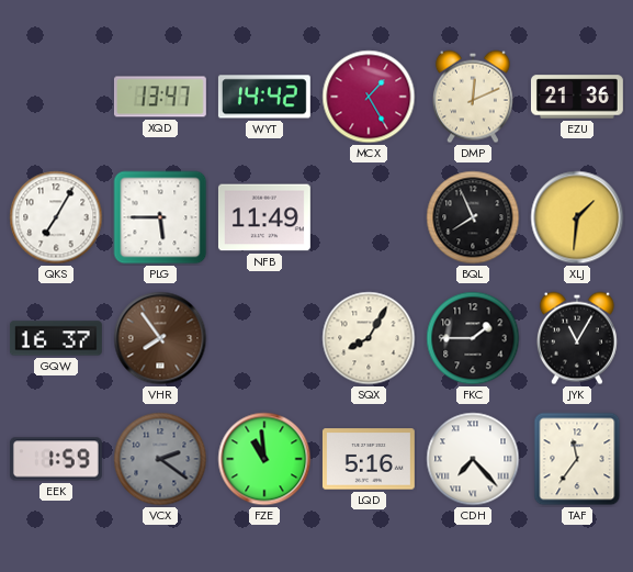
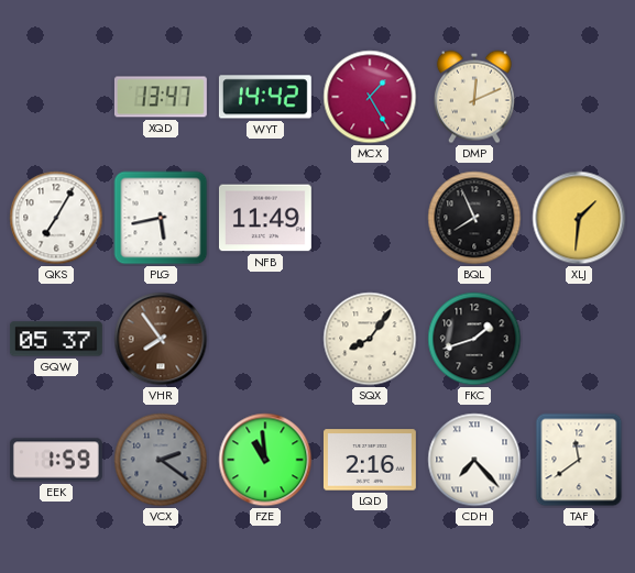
EZU: 21:36 -> none
PLG: 5:45 -> 5:43
GQW: 16:37 -> 05:37
SQX: 8:05 -> 8:06
FKC: 1:45 -> 1:42
JYK: 11:05 -> none
LQD: 5:16 -> 2:16
TAF: 11:36 -> 11:39
